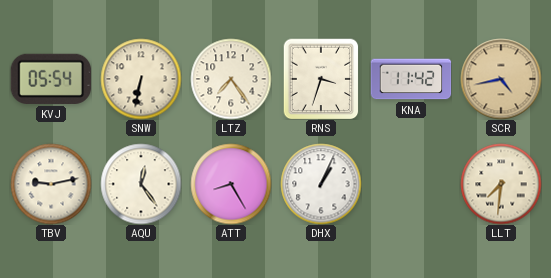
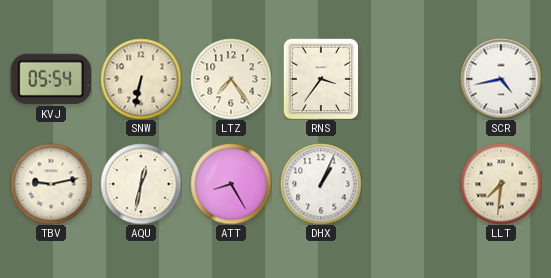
RNS: 3:33 -> 3:36
KNA: 11:42 -> none
SCR dial: champagne -> white
AQU: 12:24 -> 12:32
